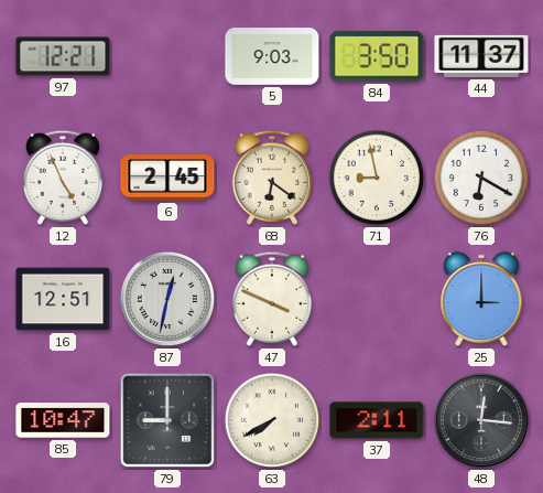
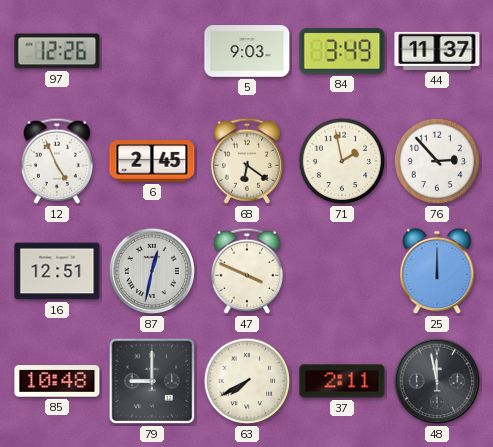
97: 12:21 -> 12:26
84: 3:50 -> 3:49
71: 8:58 -> 1:58
76: 6:20 -> 2:53
25: 3:00 -> 12:00
85: 10:47 -> 10:48
48: 12:16 -> 11:58
